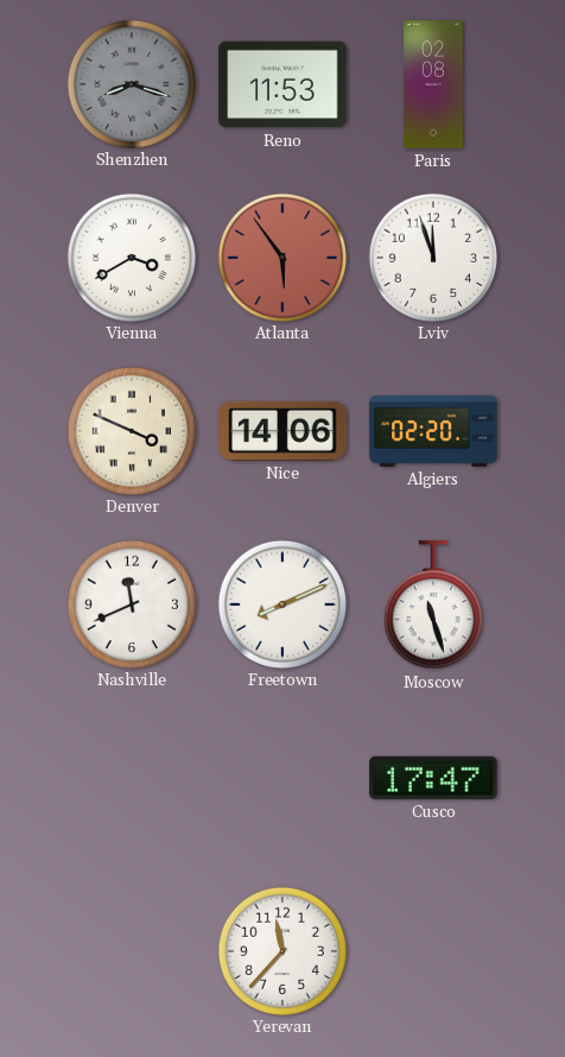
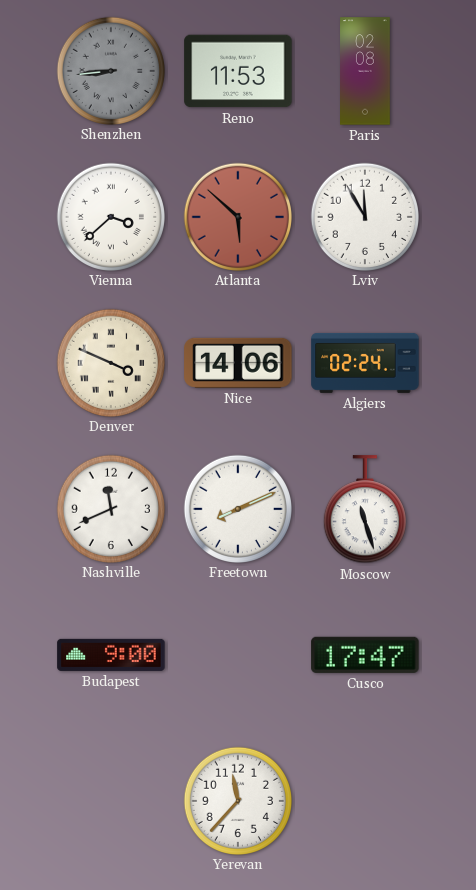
Shenzhen: 8:18 -> 8:44
Vienna: 3:40 -> 3:38
Atlanta: 5:54 -> 5:52
Lviv: 11:57 -> 11:55
Algiers: 02:20 -> 02:24
Budapest: none -> 9:00
